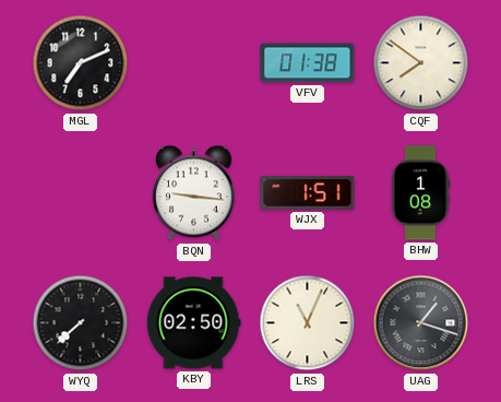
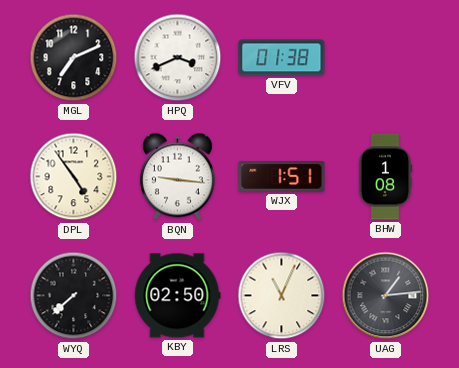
HPQ: none -> 3:41
CQF: 7:51 -> none
DPL: none -> 4:54
UAG: 1:18 -> 1:14
